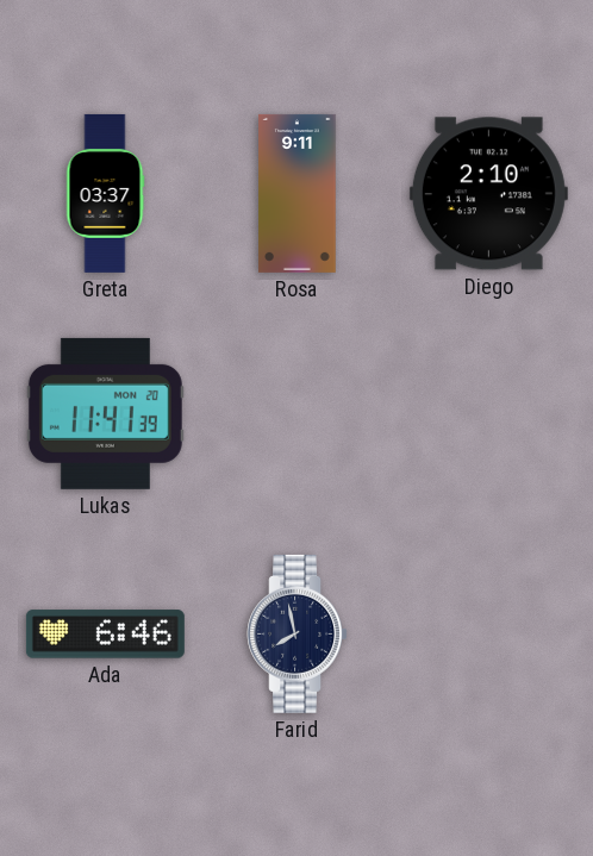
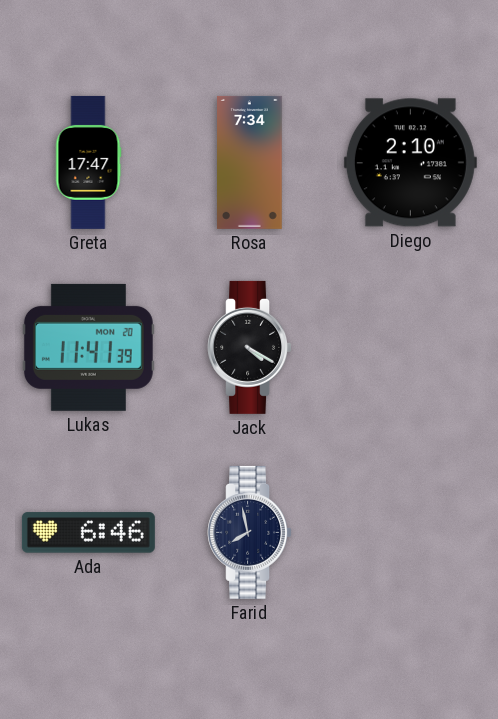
Greta: 03:37 -> 17:47
Rosa: 9:11 -> 7:34
Jack: none -> 4:20
